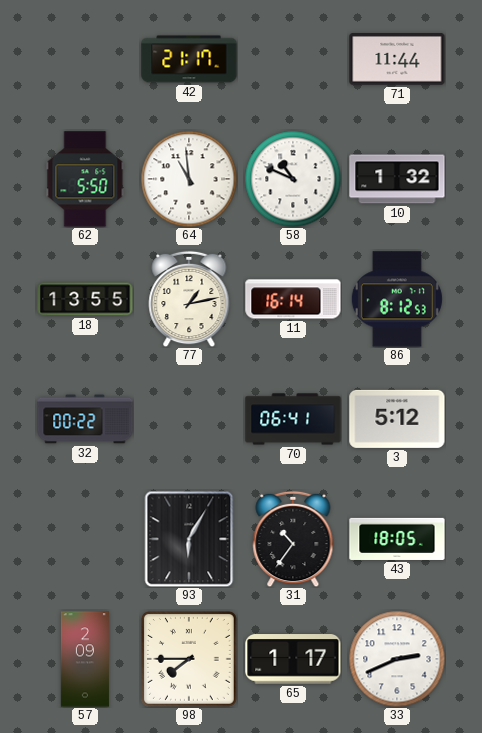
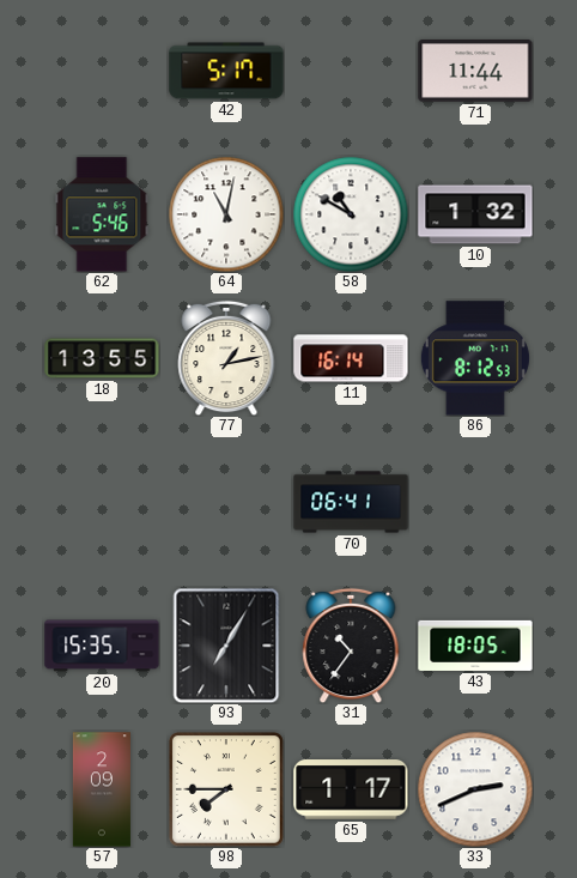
42: 21:17 -> 5:17
62: 5:50 -> 5:46
64: 10:59 -> 11:02
58: 10:49 -> 10:50
32: 00:22 -> none
3: 5:12 -> none
20: none -> 15:35
93: 6:05 -> 7:05
